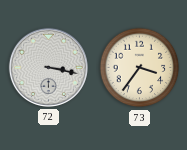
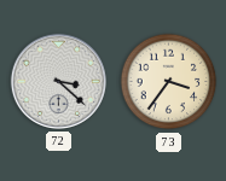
72: 3:17 -> 3:22
